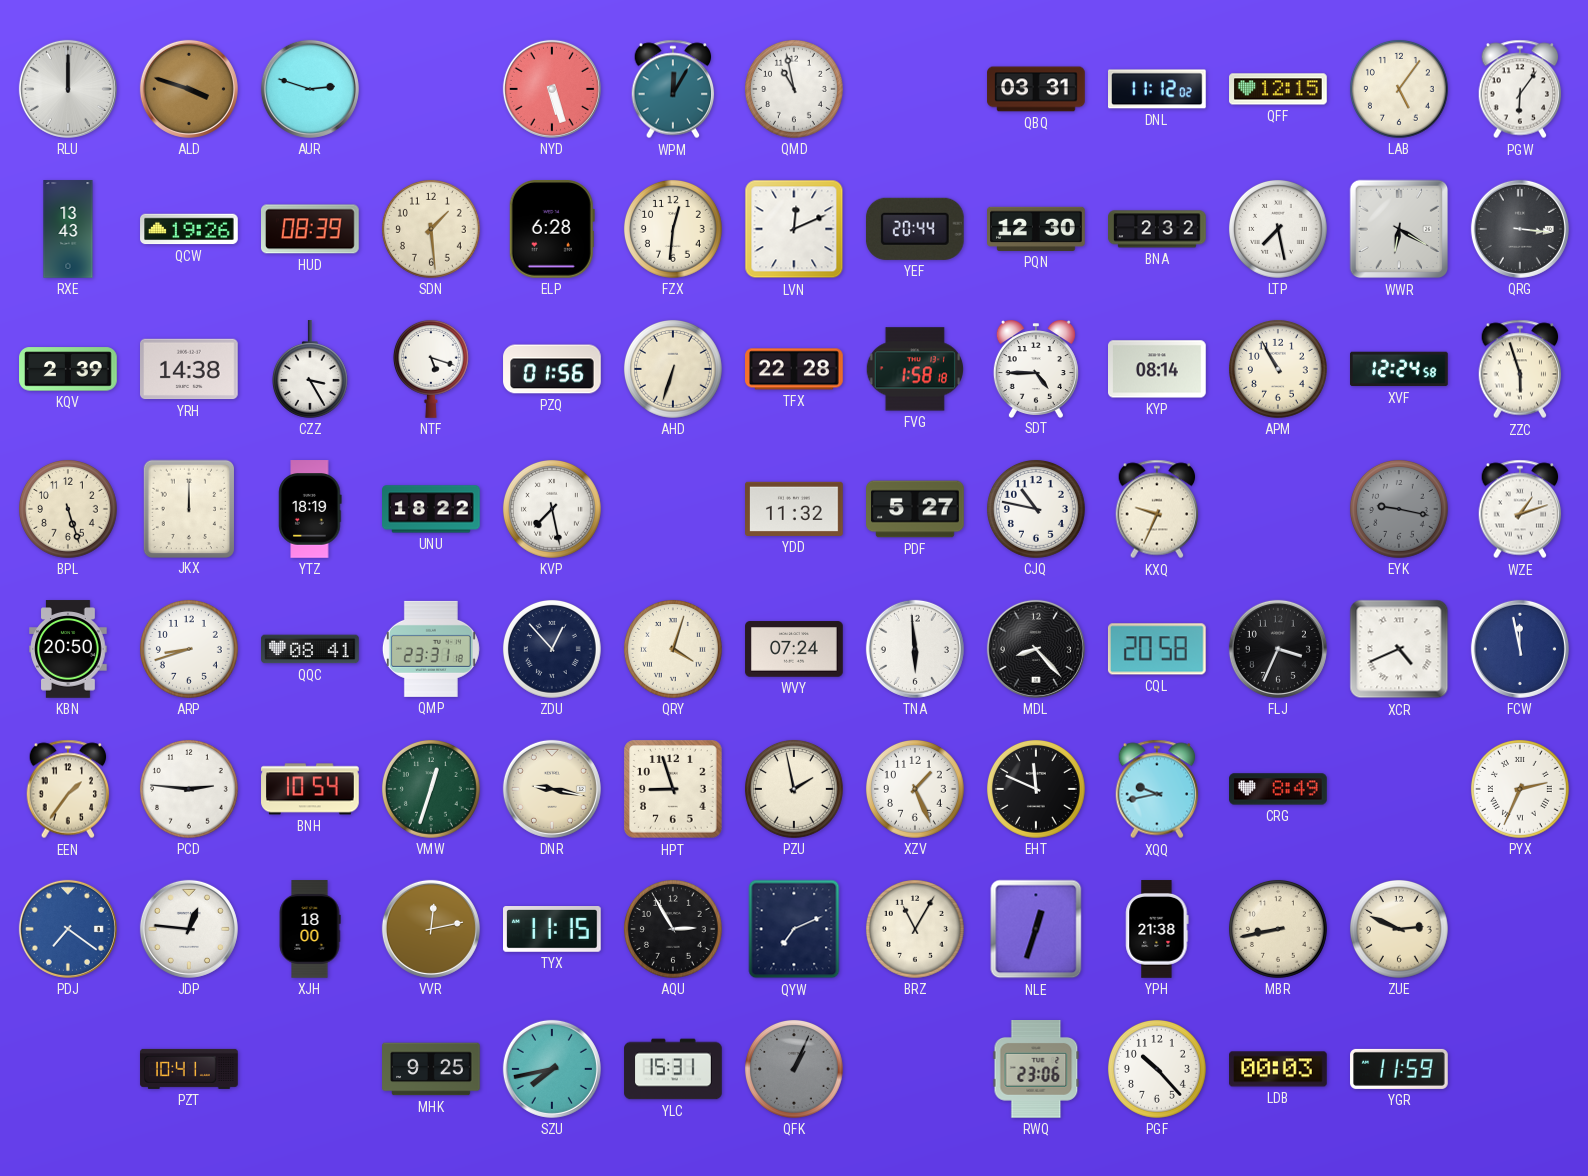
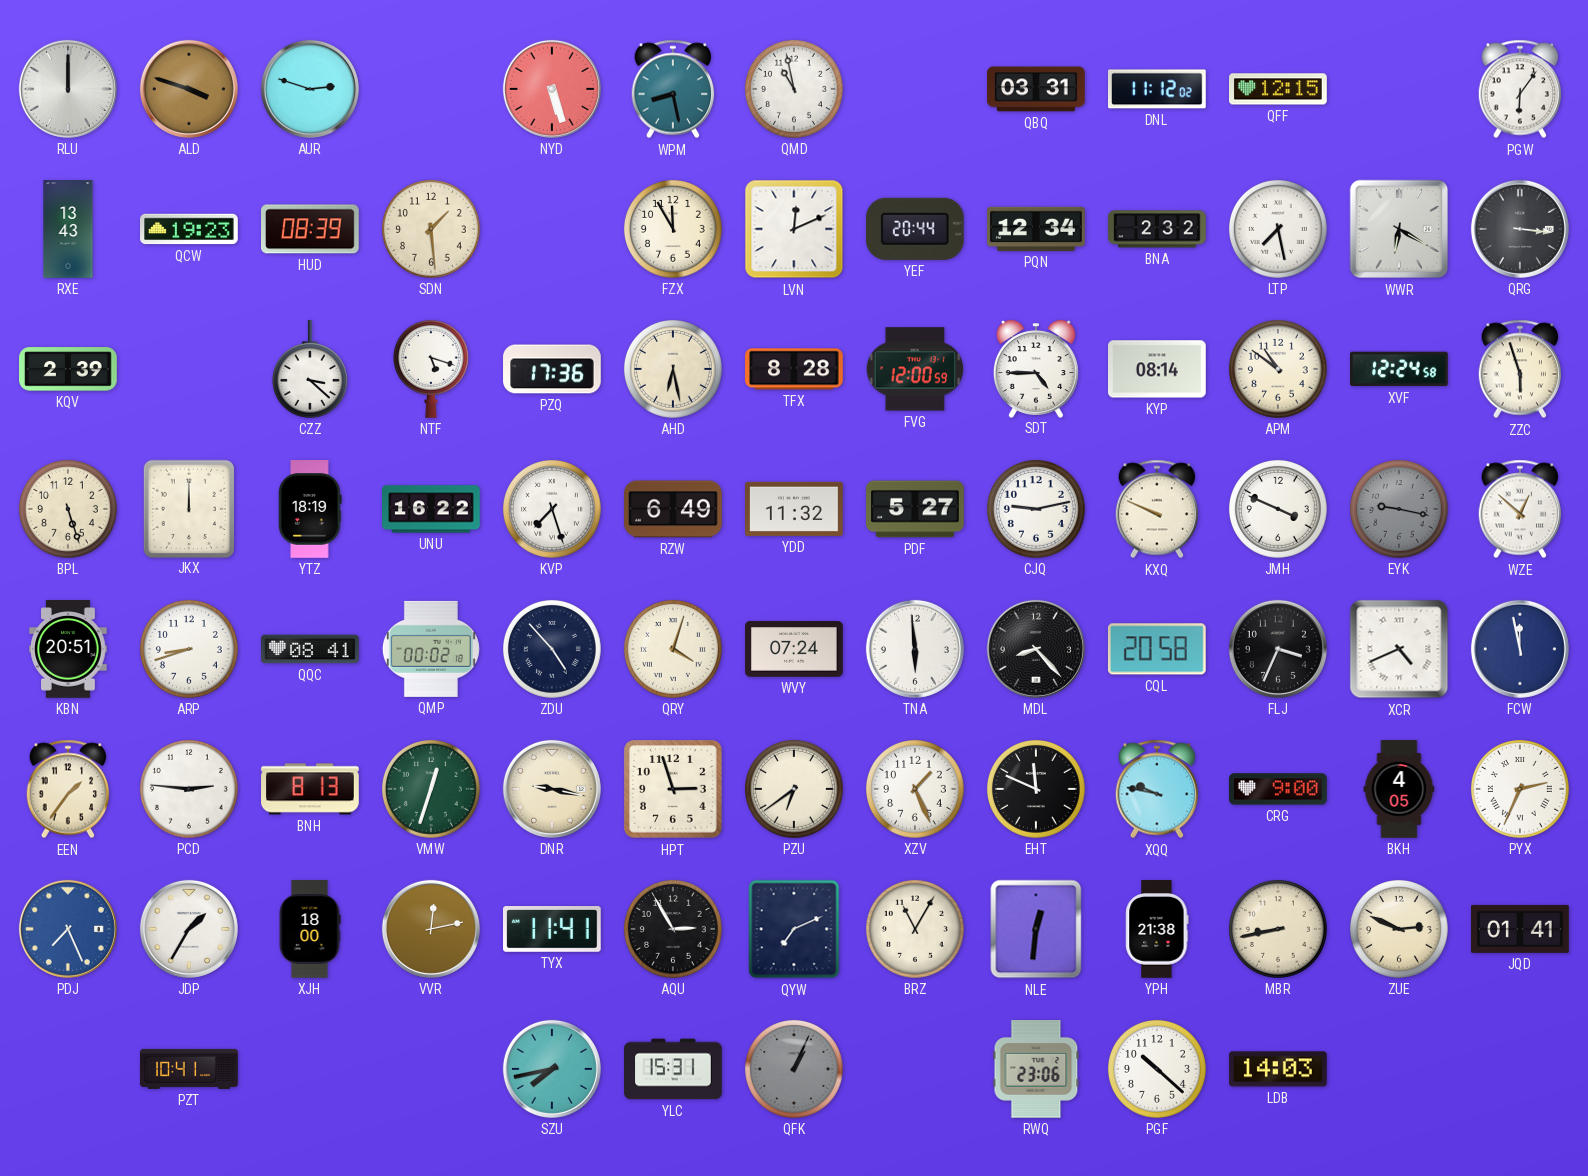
WPM: 12:05 -> 8:28
LAB: 5:06 -> none
QCW: 19:26 -> 19:23
ELP: 6:28 -> none
FZX: 12:31 -> 11:55
PQN: 12:30 -> 12:34
YRH: 14:38 -> none
CZZ: 3:25 -> 3:22
PZQ: 01:56 -> 17:36
AHD: 6:33 -> 6:28
TFX: 22:28 -> 8:28
FVG: 1:58 -> 12:00
APM: 10:55 -> 10:51
UNU: 18:22 -> 16:22
KVP: 7:28 -> 7:27
RZW: none -> 6:49
CJQ: 10:47 -> 9:13
KXQ: 9:34 -> 9:49
JMH: none -> 3:49
WZE: 1:12 -> 12:52
KBN: 20:50 -> 20:51
QMP: 23:31 -> 00:02
ZDU: 12:53 -> 4:53
BNH: 10:54 -> 8:13
HPT: 8:57 -> 2:57
PZU: 1:58 -> 6:39
XQQ: 9:43 -> 9:47
CRG: 8:49 -> 9:00
BKH: none -> 4:05
PDJ: 7:21 -> 7:26
JDP: 12:46 -> 1:35
TYX: 11:15 -> 11:41
NLE: 12:33 -> 12:31
JQD: none -> 01:41
MHK: 9:25 -> none
PGF: 10:23 -> 10:22
LDB: 00:03 -> 14:03
YGR: 11:59 -> none
